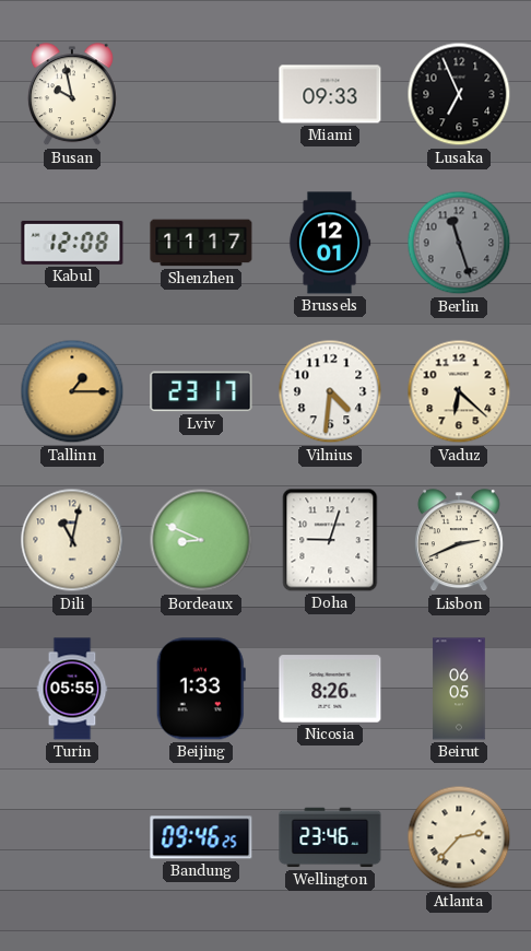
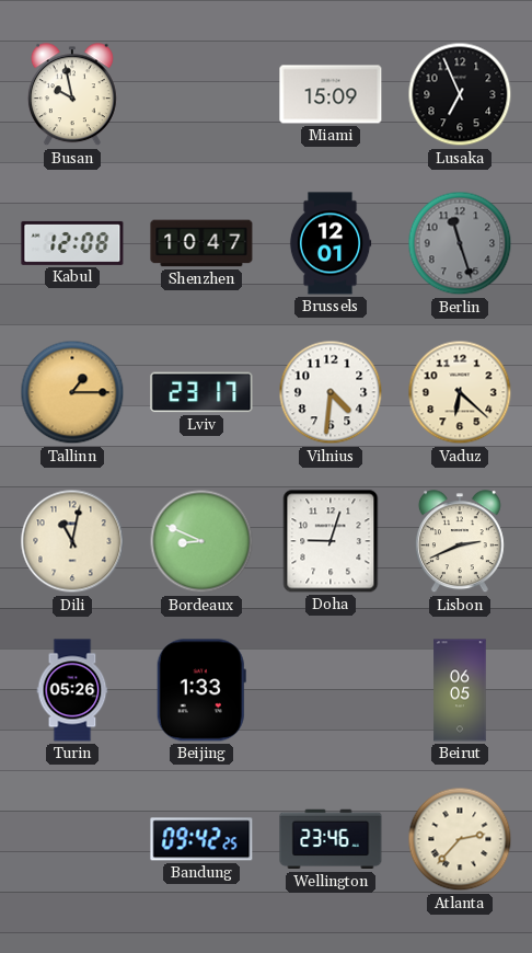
Miami: 09:33 -> 15:09
Shenzhen: 11:17 -> 10:47
Turin: 05:55 -> 05:26
Nicosia: 8:26 -> none
Bandung: 09:46 -> 09:42
